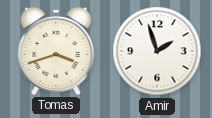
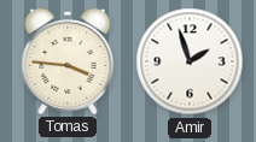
Tomas: 3:42 -> 3:46
